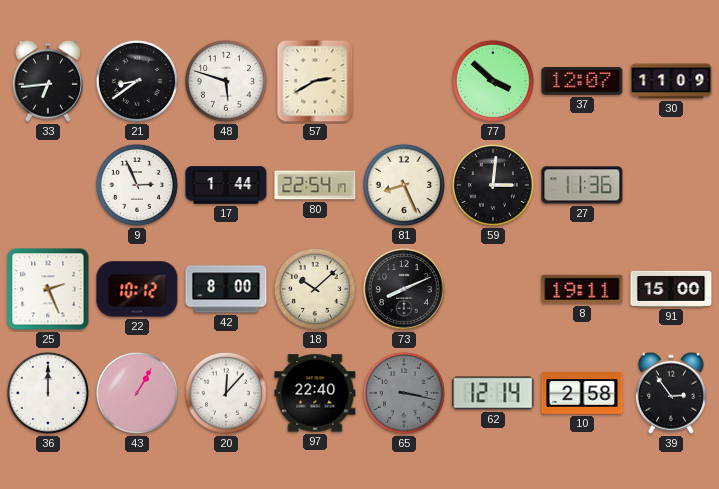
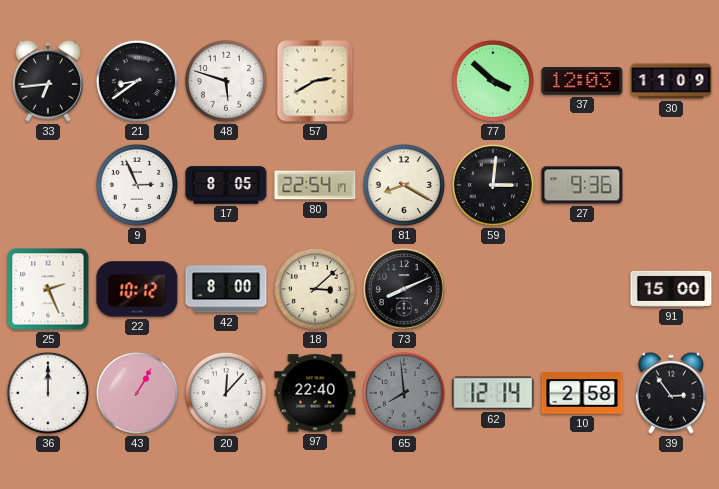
37: 12:07 -> 12:03
17: 1:44 -> 8:05
81: 8:26 -> 8:20
27: 11:36 -> 9:36
18: 10:08 -> 3:08
8: 19:11 -> none
65: 3:17 -> 7:59
